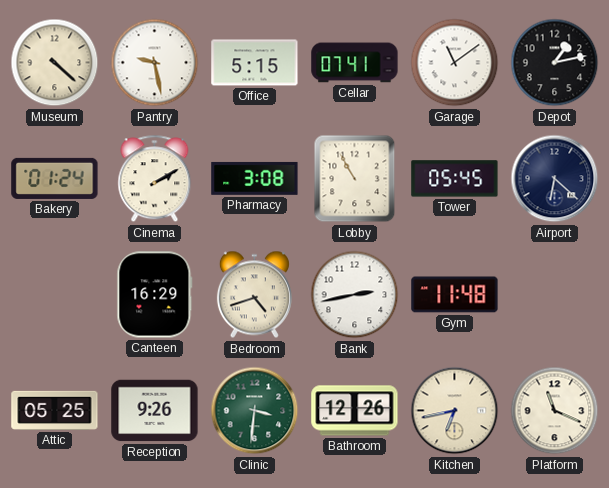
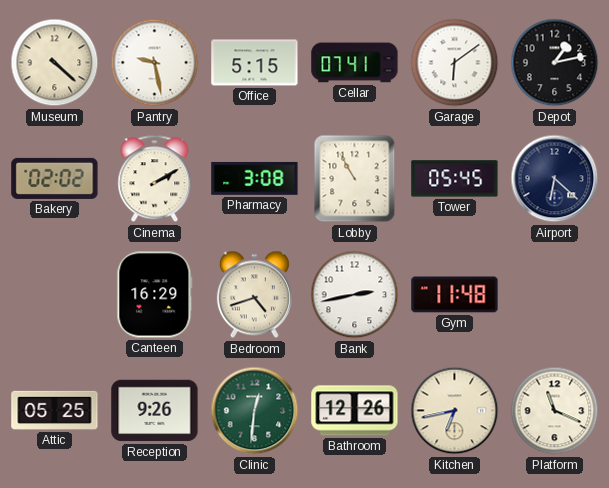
Garage: 11:09 -> 6:09
Bakery: 01:24 -> 02:02
Clinic: 3:31 -> 12:31
